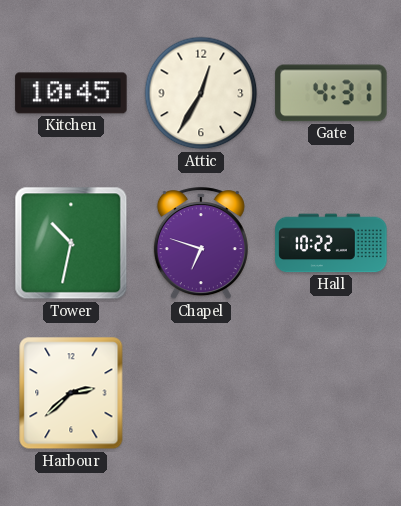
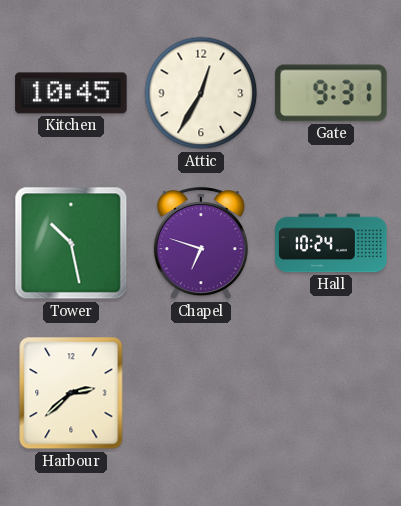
Gate: 4:31 -> 9:31
Tower: 10:32 -> 10:28
Hall: 10:22 -> 10:24
